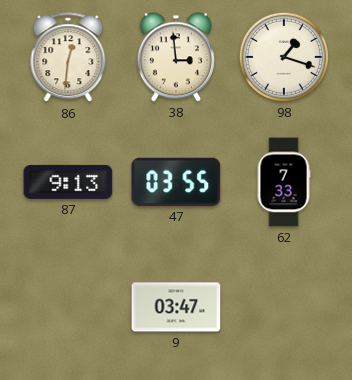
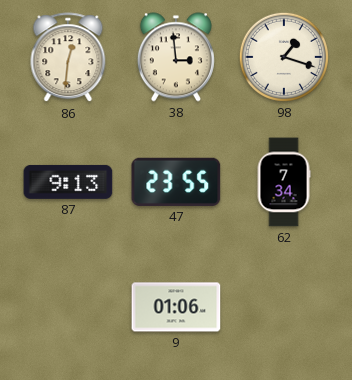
47: 03:55 -> 23:55
62: 7:33 -> 7:34
9: 03:47 -> 01:06
